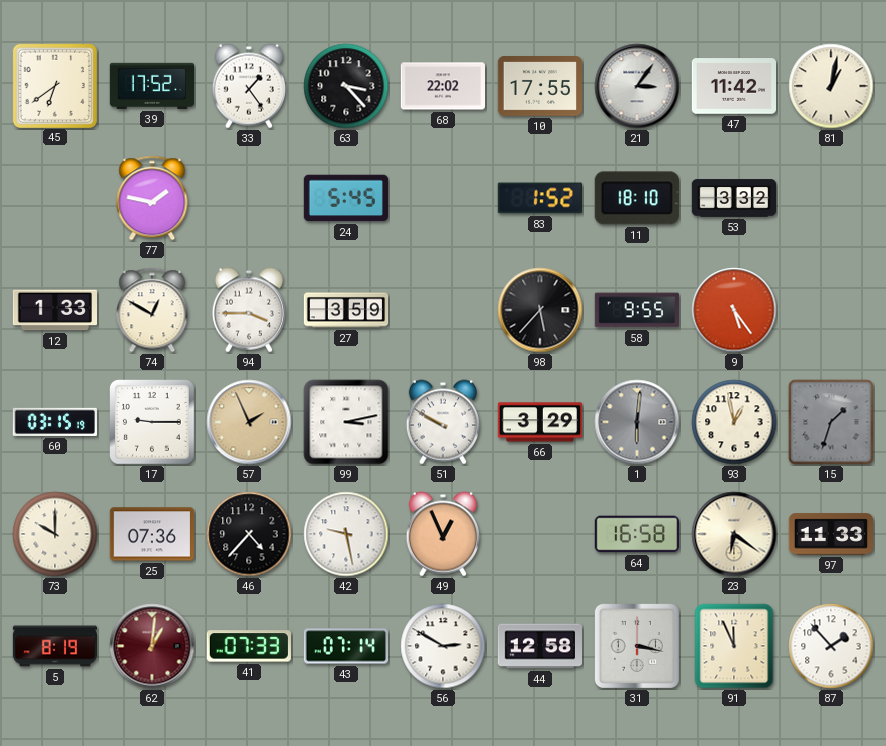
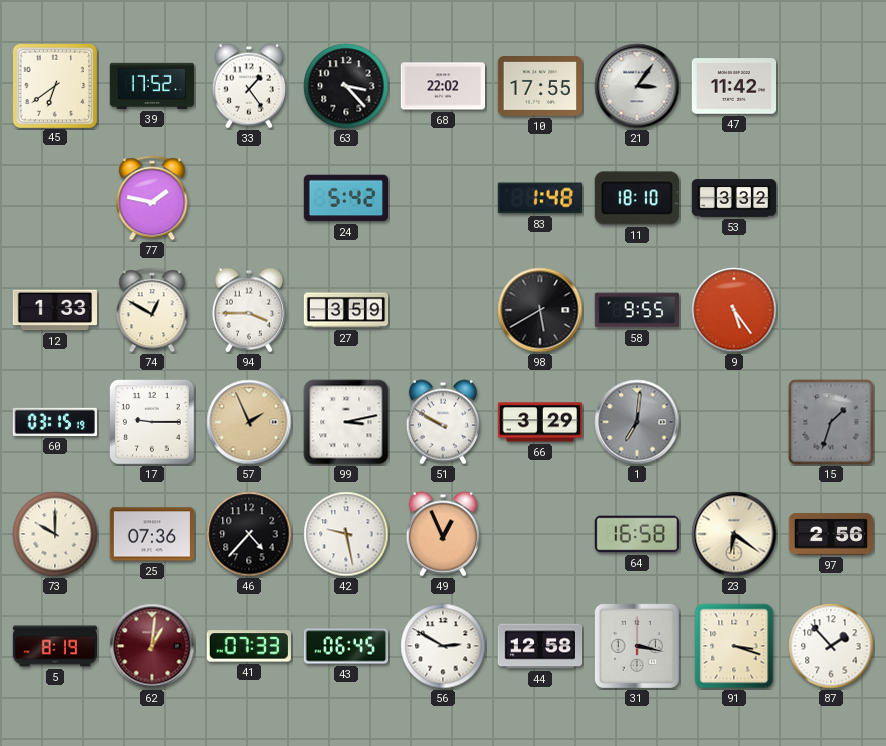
81: 1:02 -> none
24: 5:45 -> 5:42
83: 1:52 -> 1:48
98: 5:37 -> 5:40
1: 6:01 -> 7:01
93: 12:58 -> none
97: 11:33 -> 2:56
43: 07:14 -> 06:45
91: 11:56 -> 3:18
